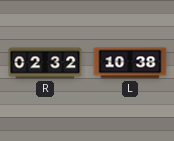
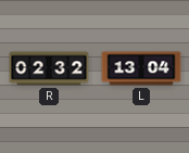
L: 10:38 -> 13:04
